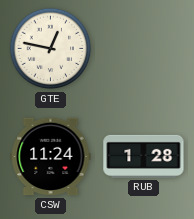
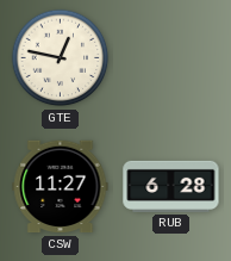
CSW: 11:24 -> 11:27
RUB: 1:28 -> 6:28
